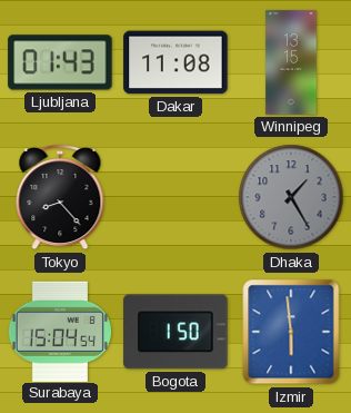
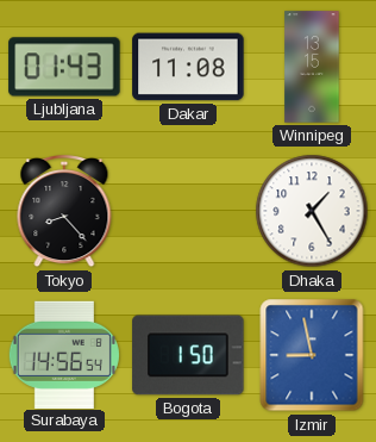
Dhaka dial: grey -> white
Surabaya: 15:04 -> 14:56
Izmir: 5:59 -> 8:58
